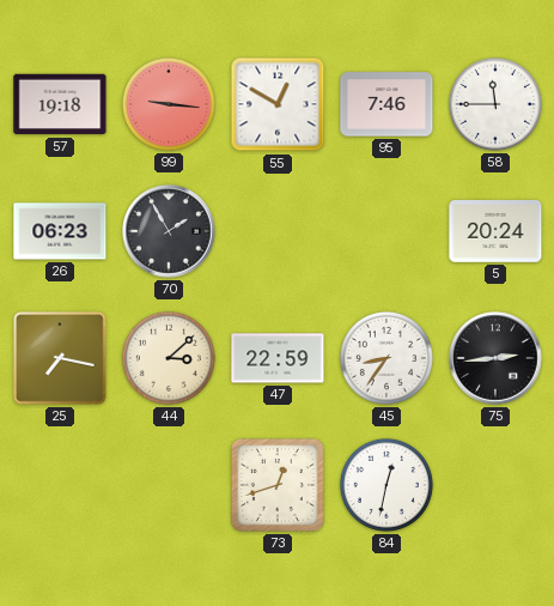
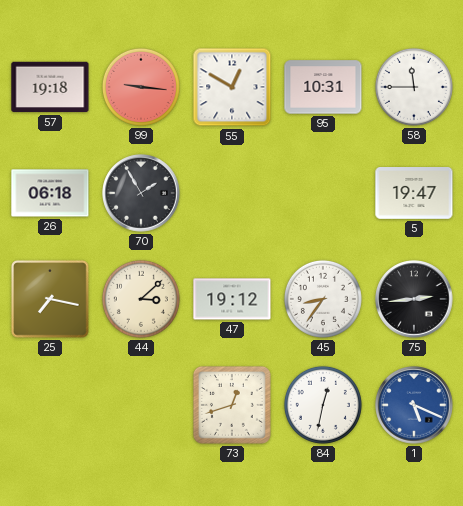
95: 7:46 -> 10:31
26: 06:23 -> 06:18
5: 20:24 -> 19:47
47: 22:59 -> 19:12
1: none -> 5:19
